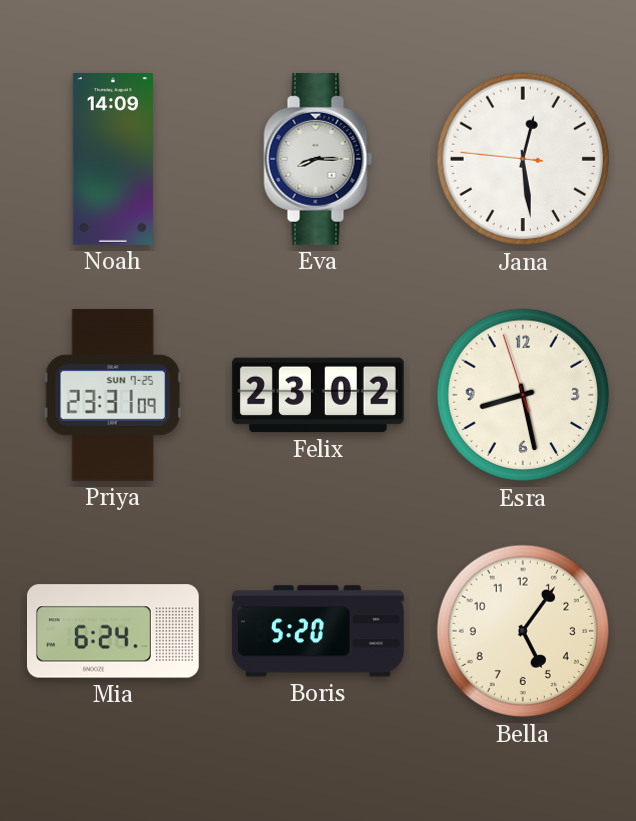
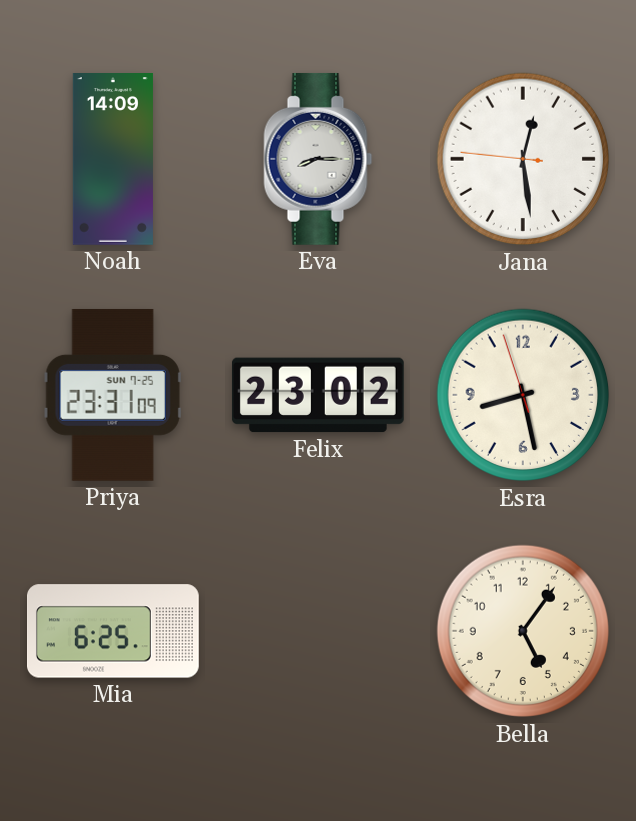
Mia: 6:24 -> 6:25
Boris: 5:20 -> none
